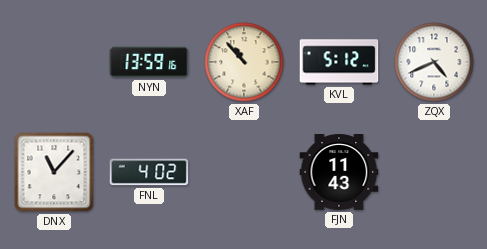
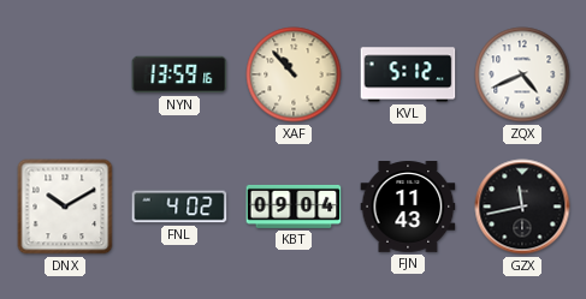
DNX: 11:07 -> 10:10
KBT: none -> 09:04
GZX: none -> 11:43
